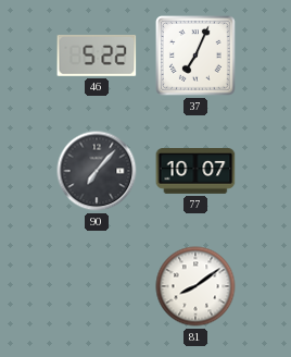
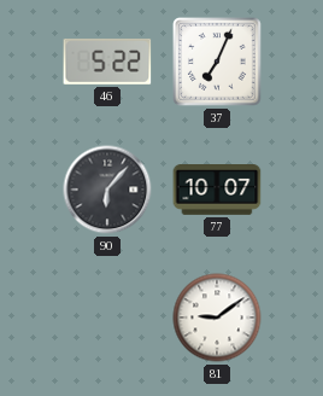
90: 7:07 -> 6:07
81: 8:09 -> 9:09
